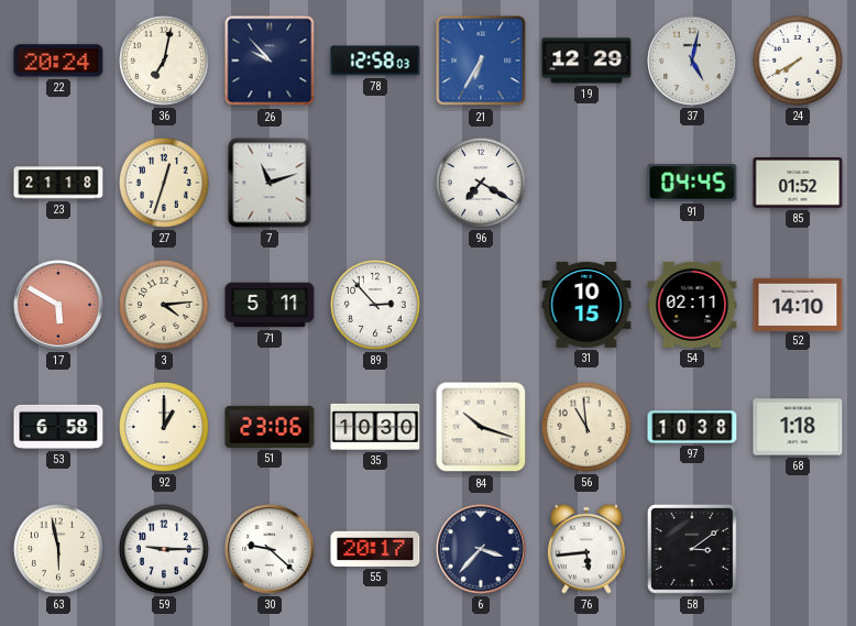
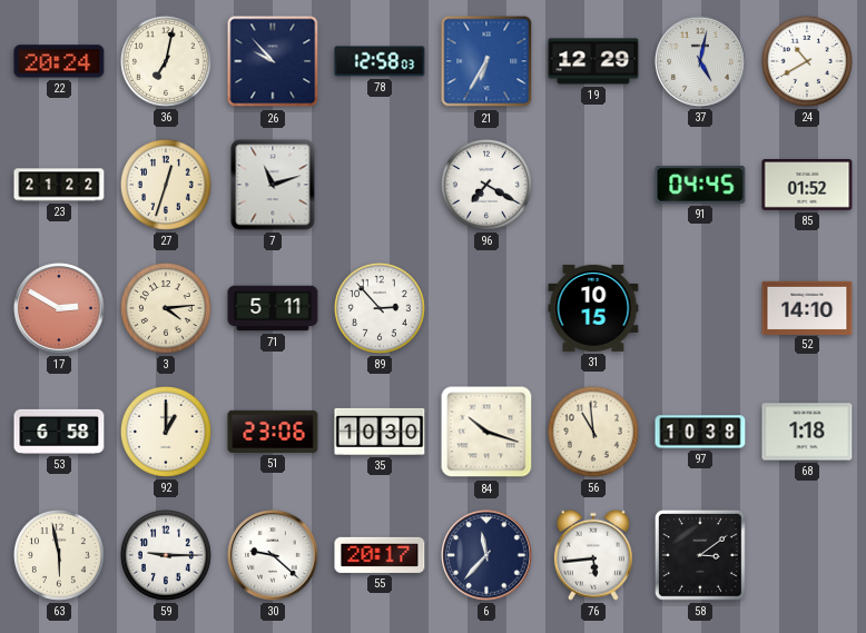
24: 7:40 -> 10:40
23: 21:18 -> 21:22
17: 5:50 -> 2:50
54: 02:11 -> none
6: 3:37 -> 11:37
